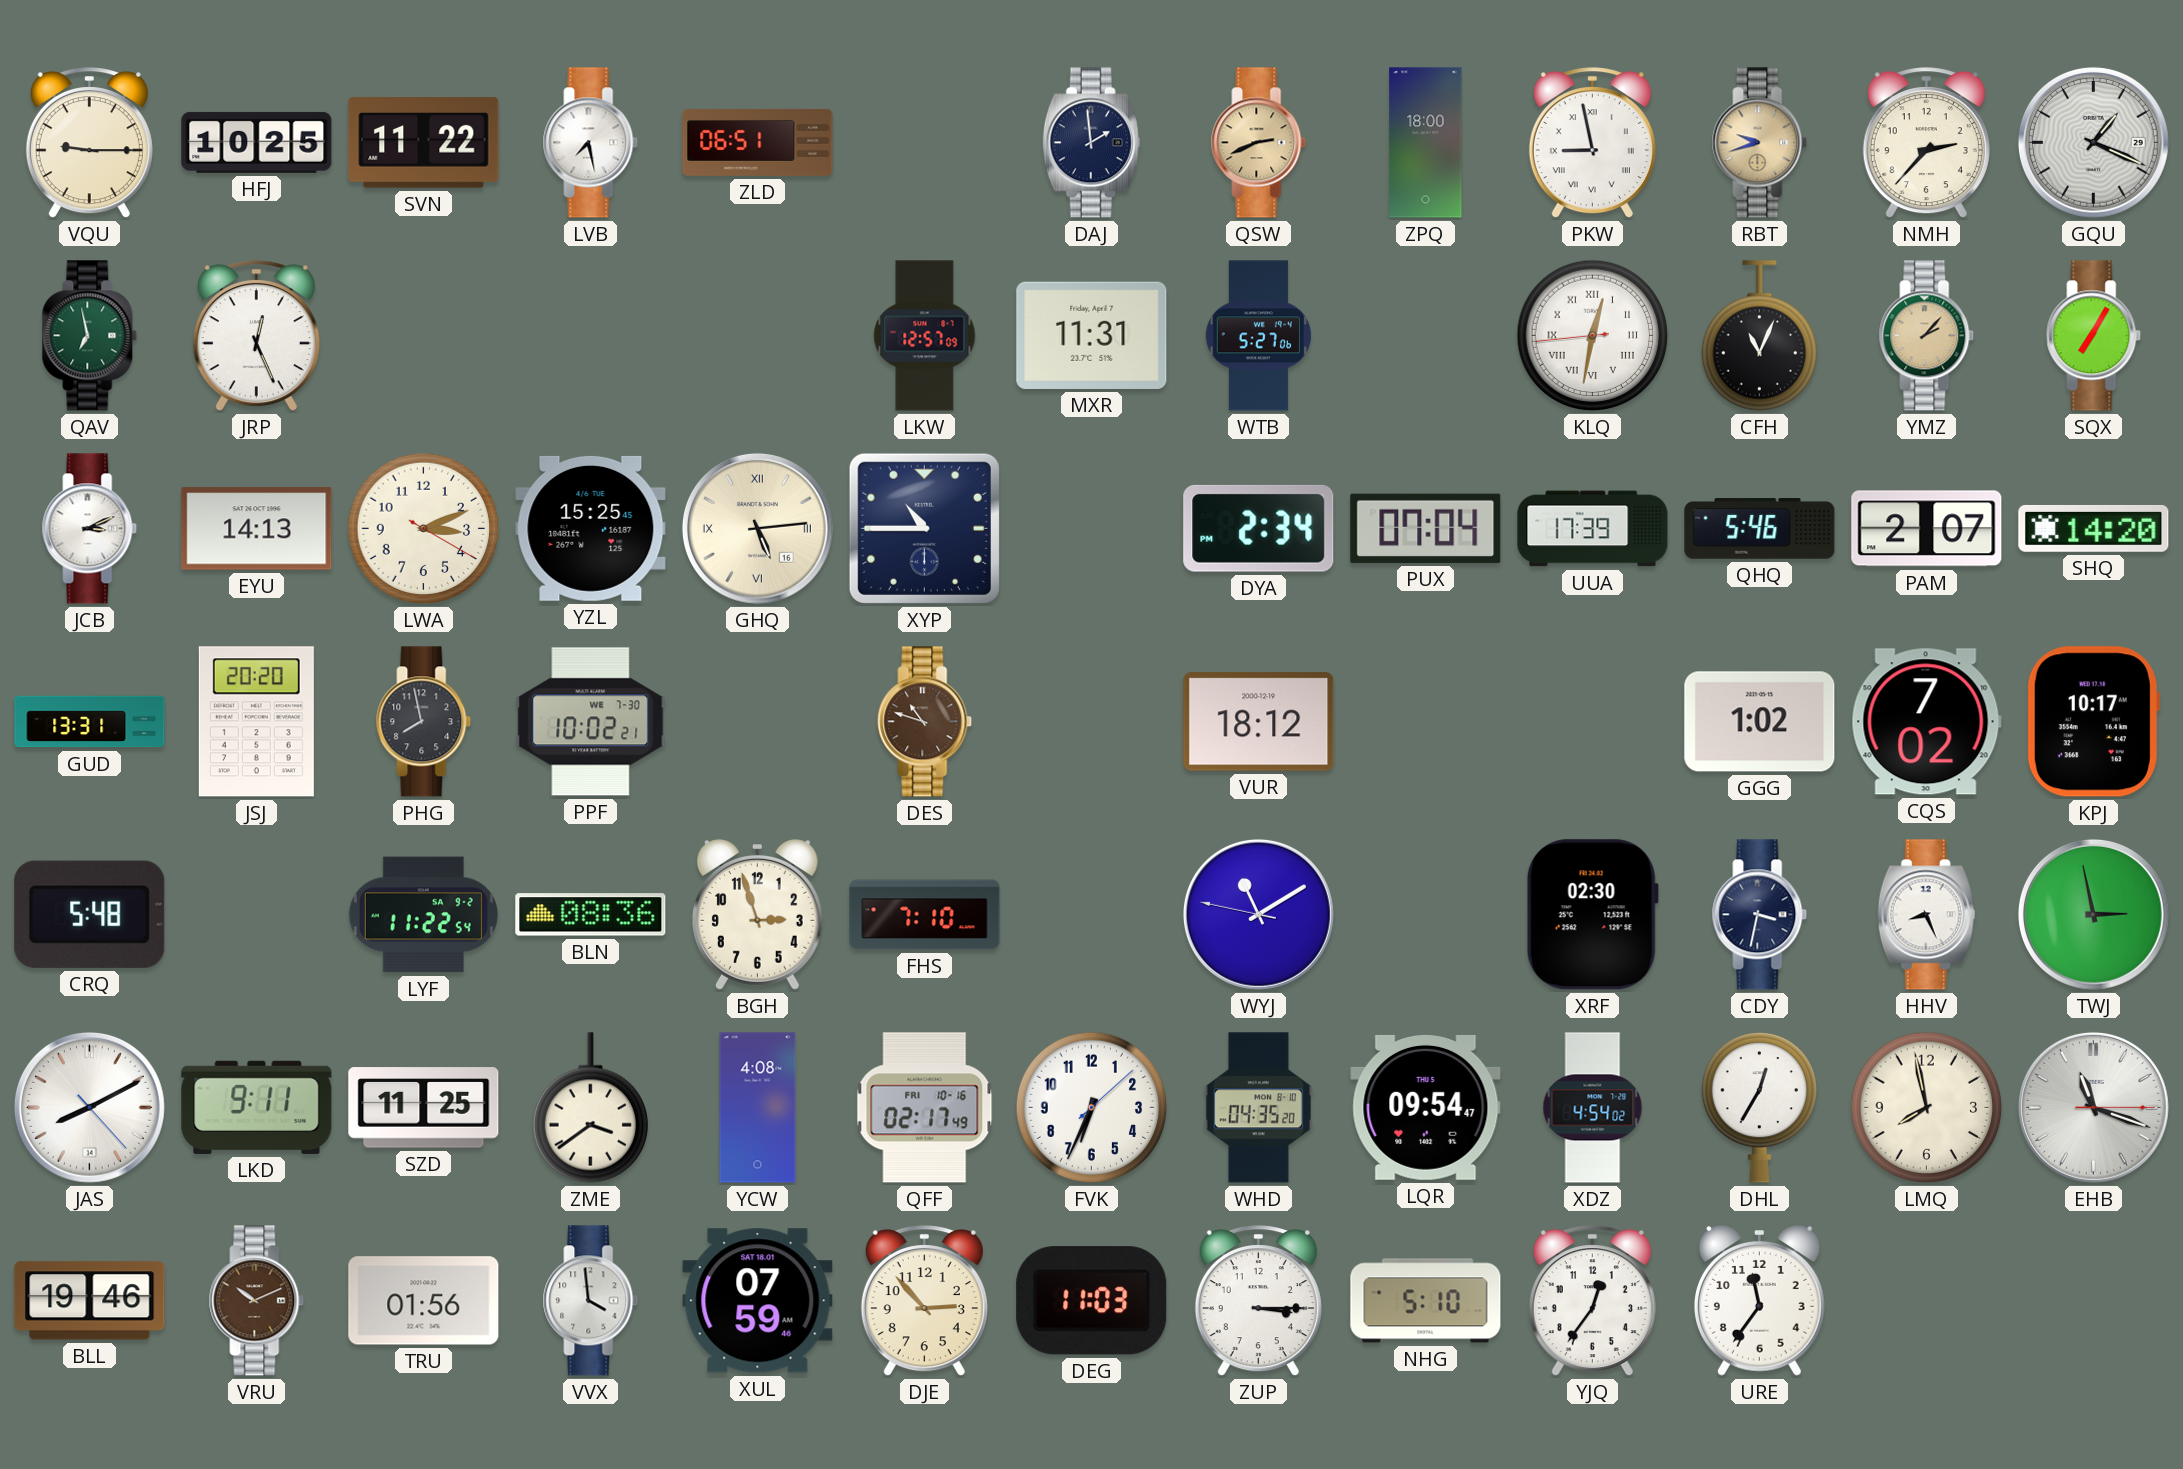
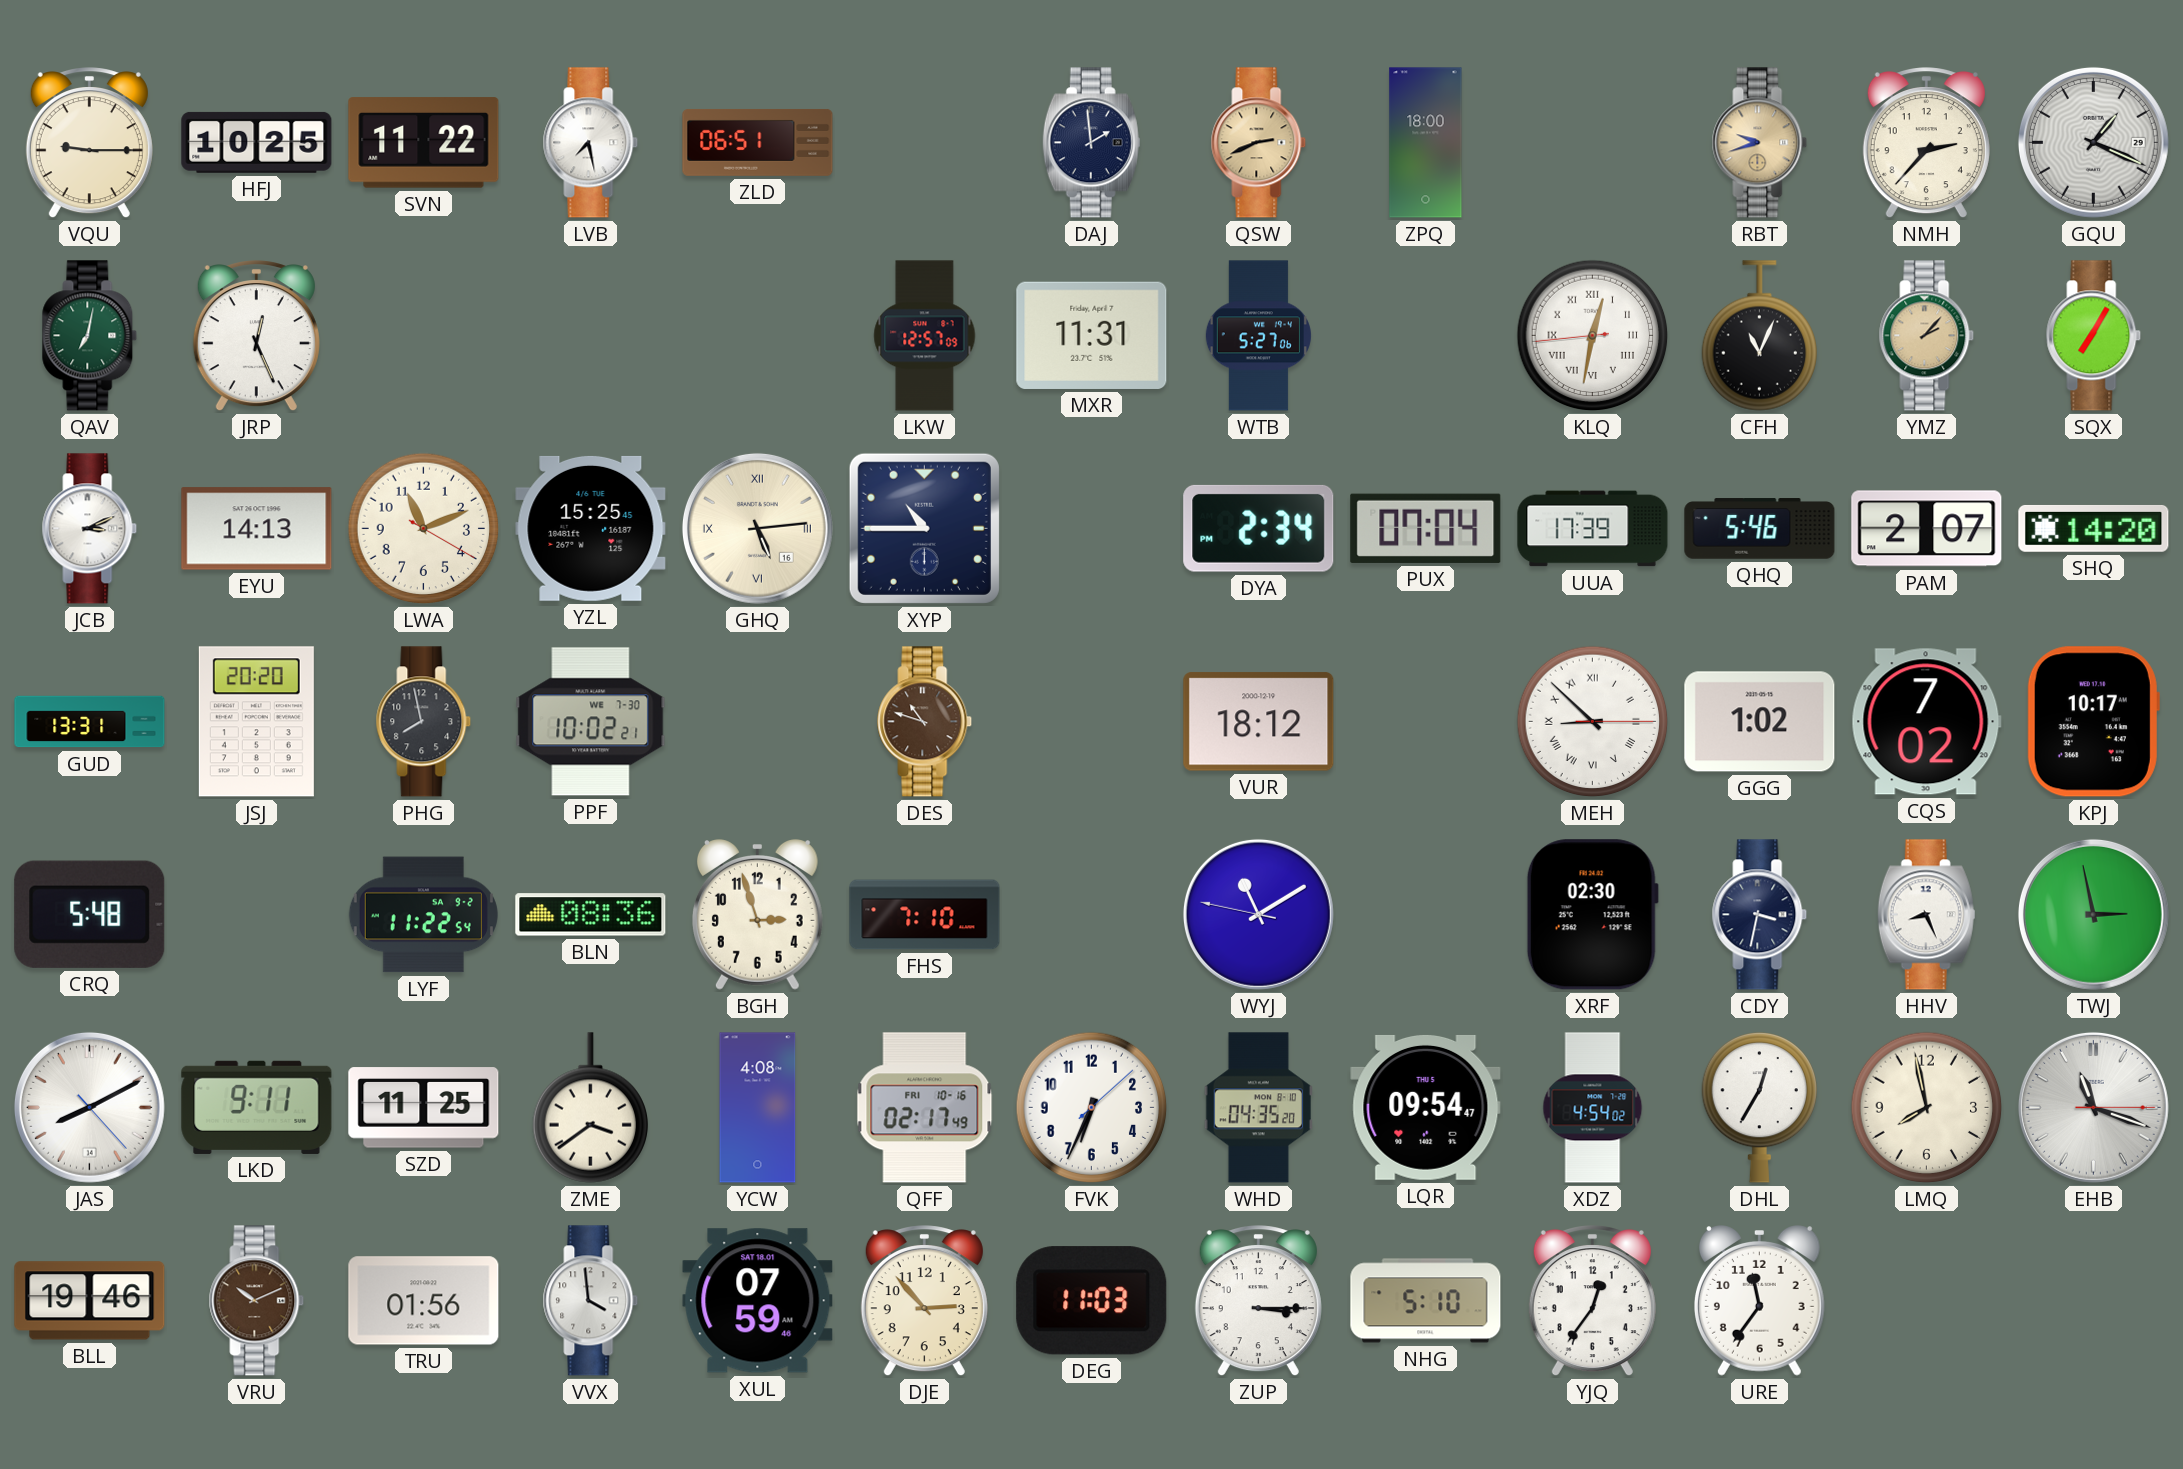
PKW: 8:58 -> none
QAV: 6:58 -> 7:02
LWA: 3:11 -> 11:11
MEH: none -> 8:52
